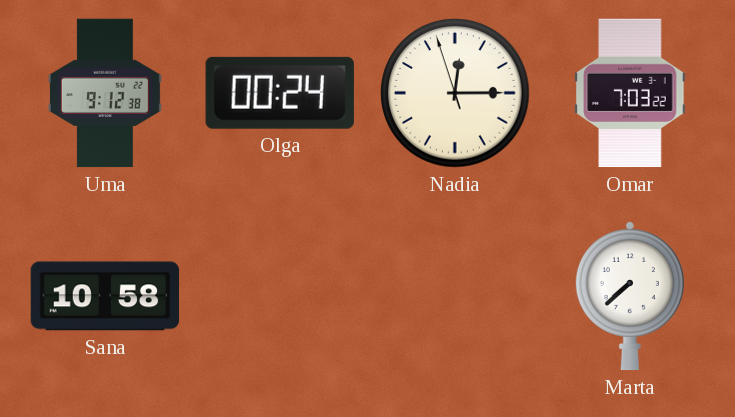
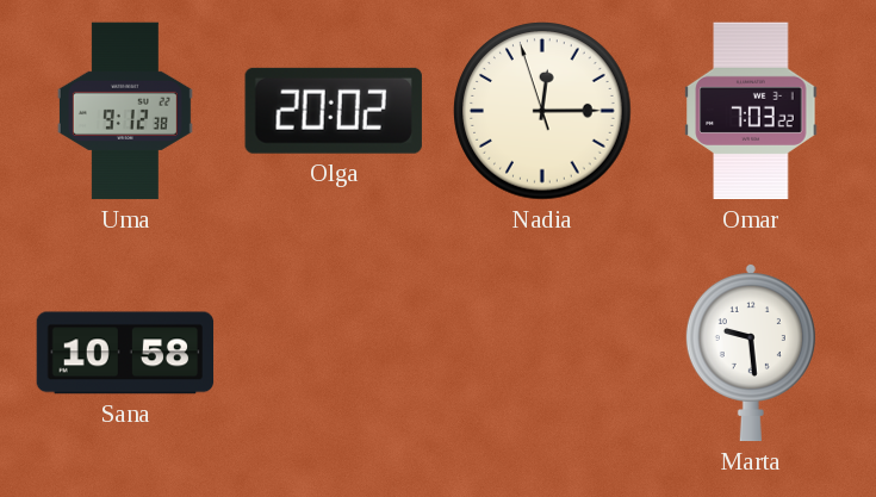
Olga: 00:24 -> 20:02
Marta: 7:38 -> 9:29
